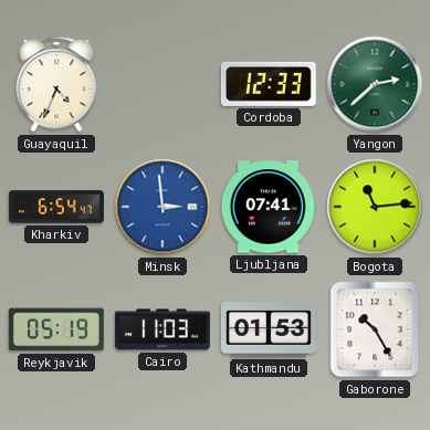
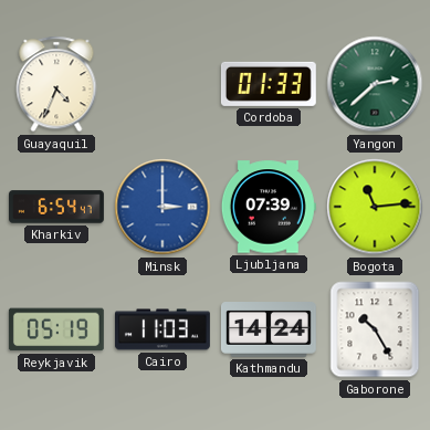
Cordoba: 12:33 -> 01:33
Minsk: 2:59 -> 3:00
Ljubljana: 07:41 -> 07:39
Kathmandu: 01:53 -> 14:24
